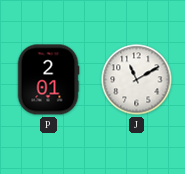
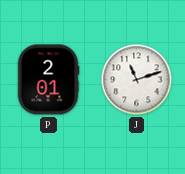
J: 11:10 -> 11:12
